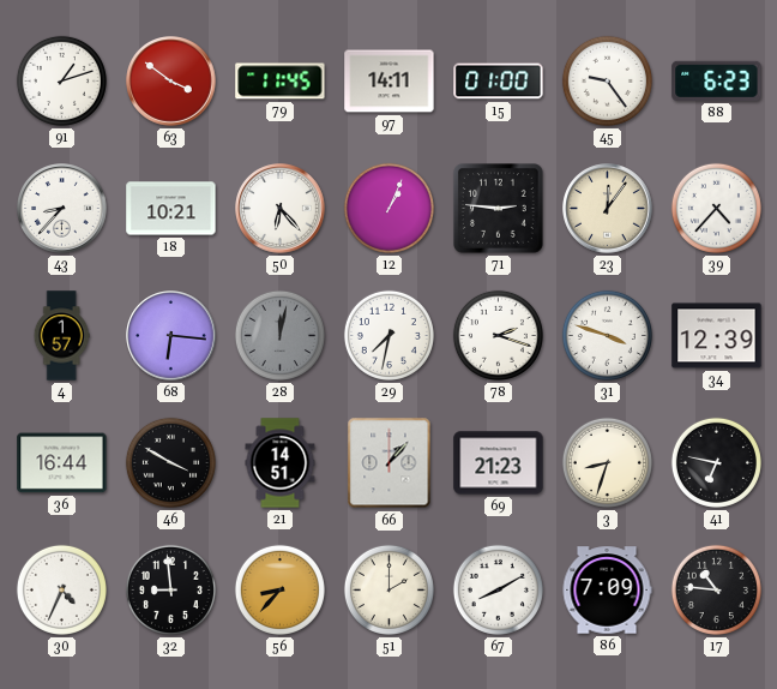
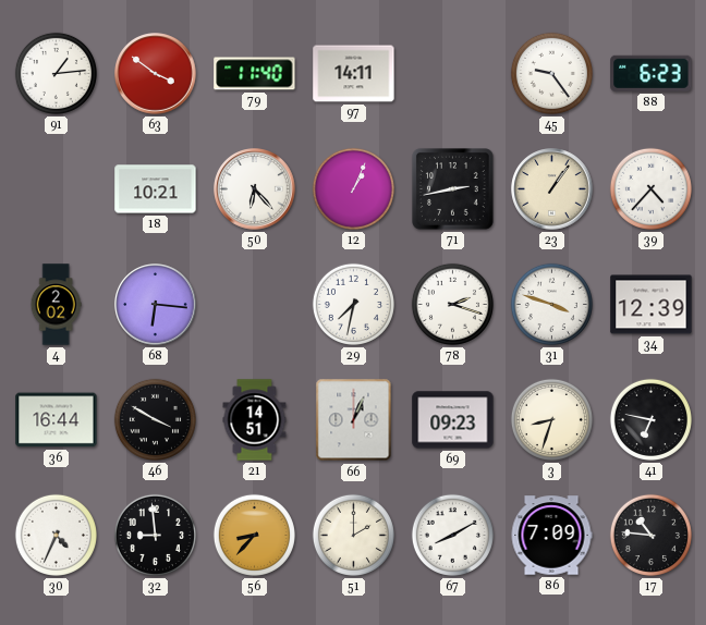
91: 1:12 -> 1:14
79: 11:45 -> 11:40
15: 01:00 -> none
43: 8:37 -> none
71: 2:46 -> 2:43
23: 12:06 -> 1:06
4: 1:57 -> 2:02
28: 12:02 -> none
66: 1:07 -> 1:04
69: 21:23 -> 09:23
